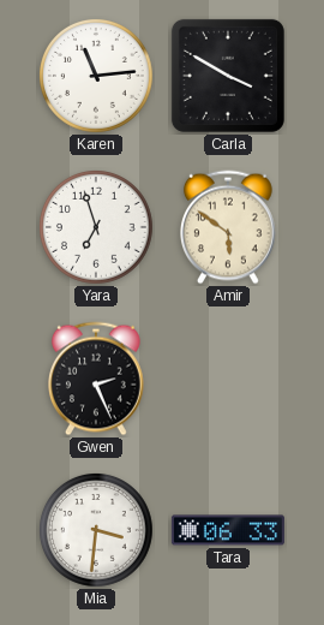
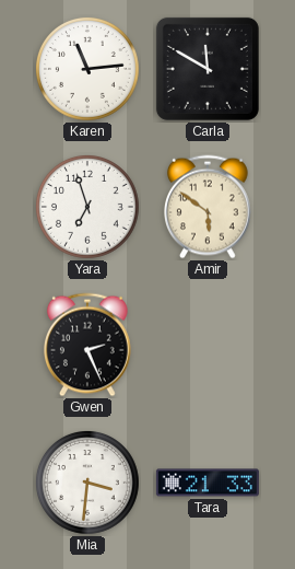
Carla: 3:50 -> 11:50
Tara: 06:33 -> 21:33
